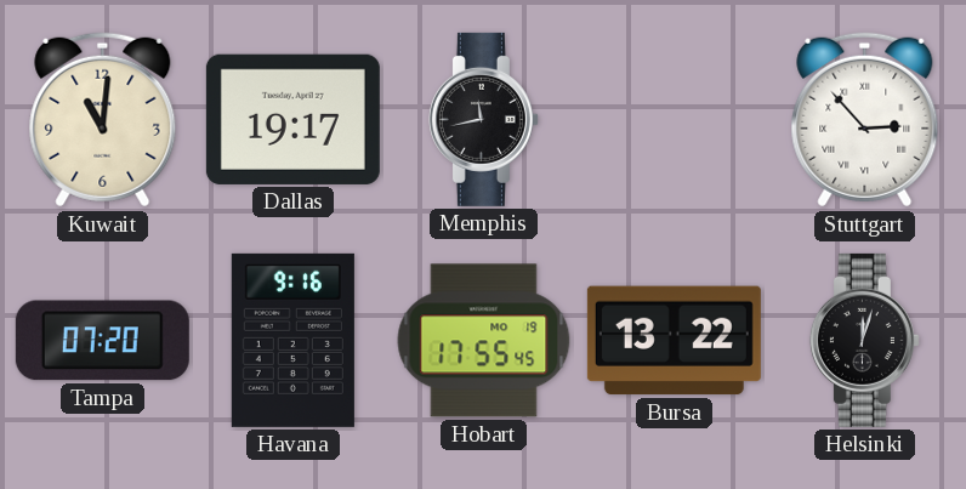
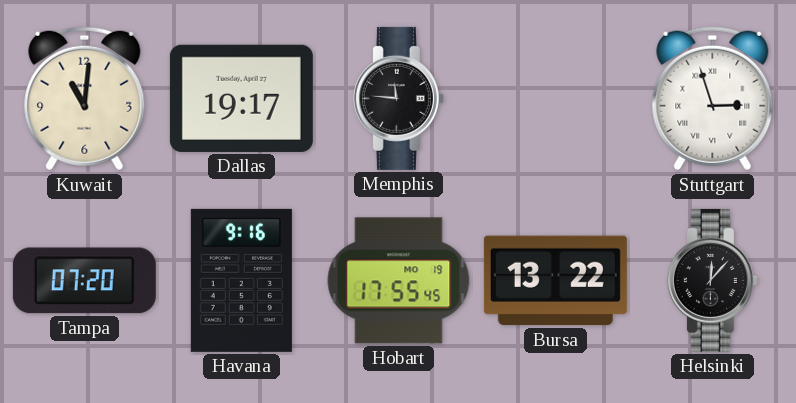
Memphis: 11:43 -> 11:46
Stuttgart: 2:53 -> 2:57
Helsinki: 12:03 -> 12:07
